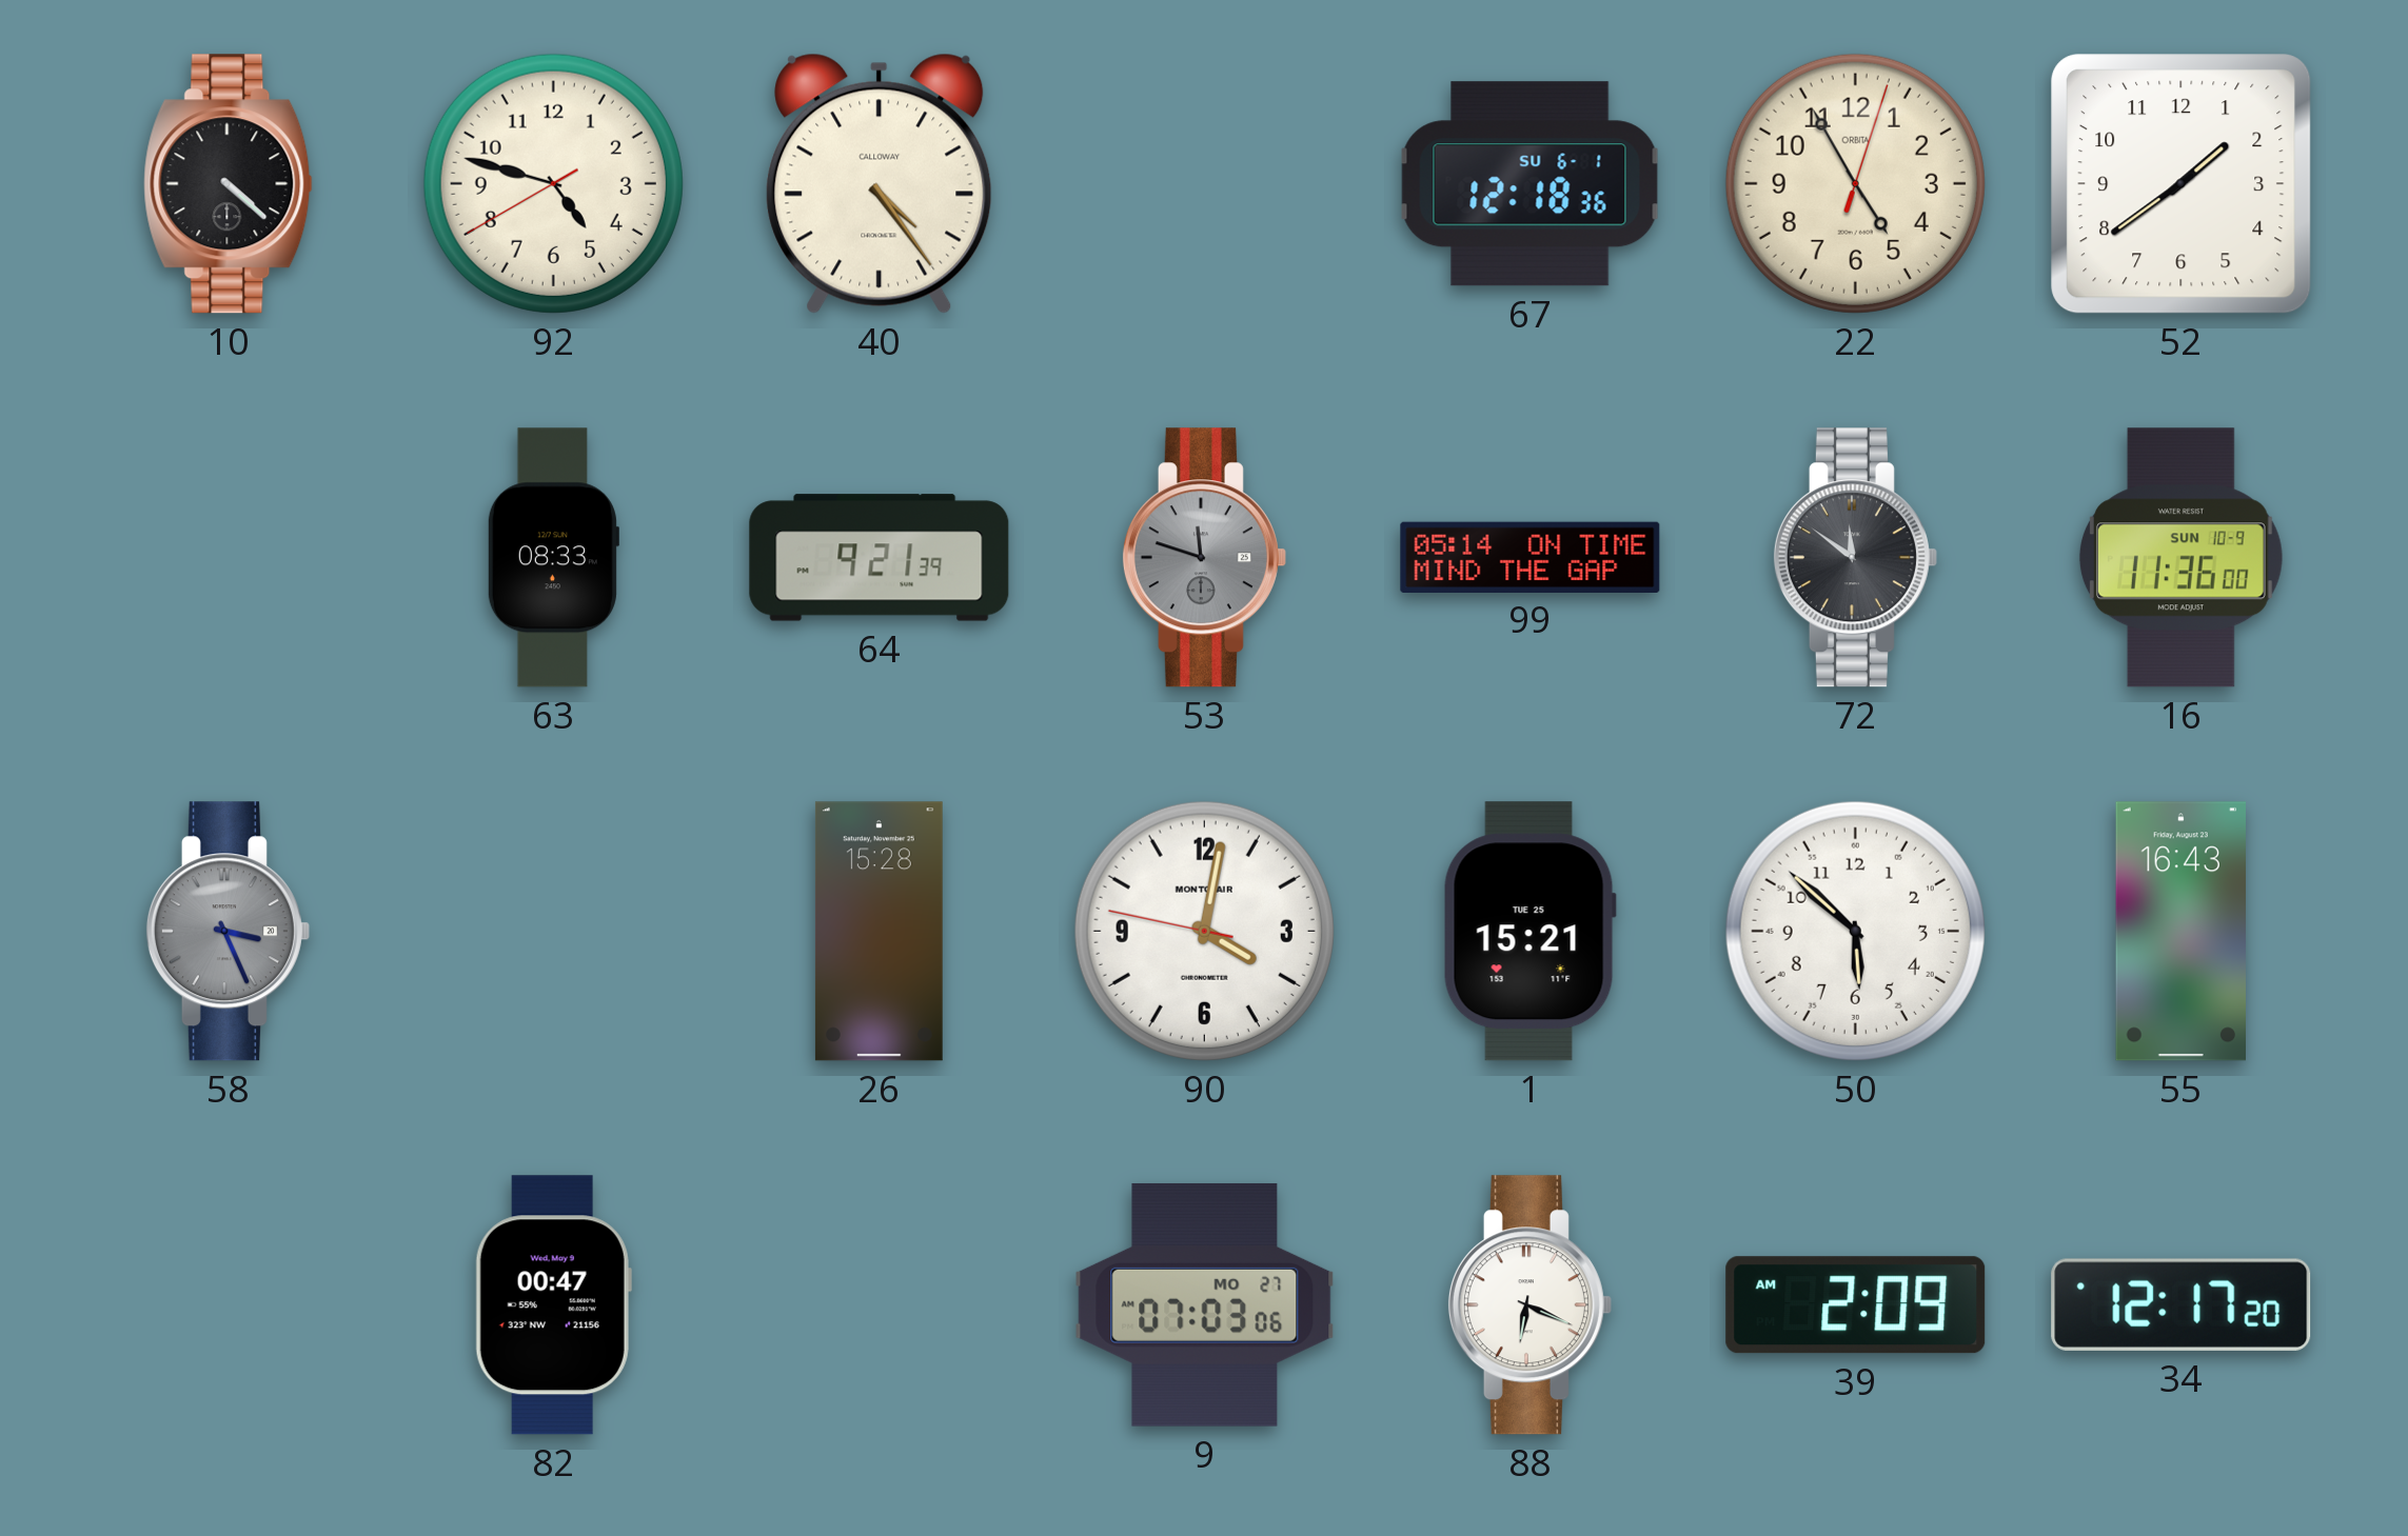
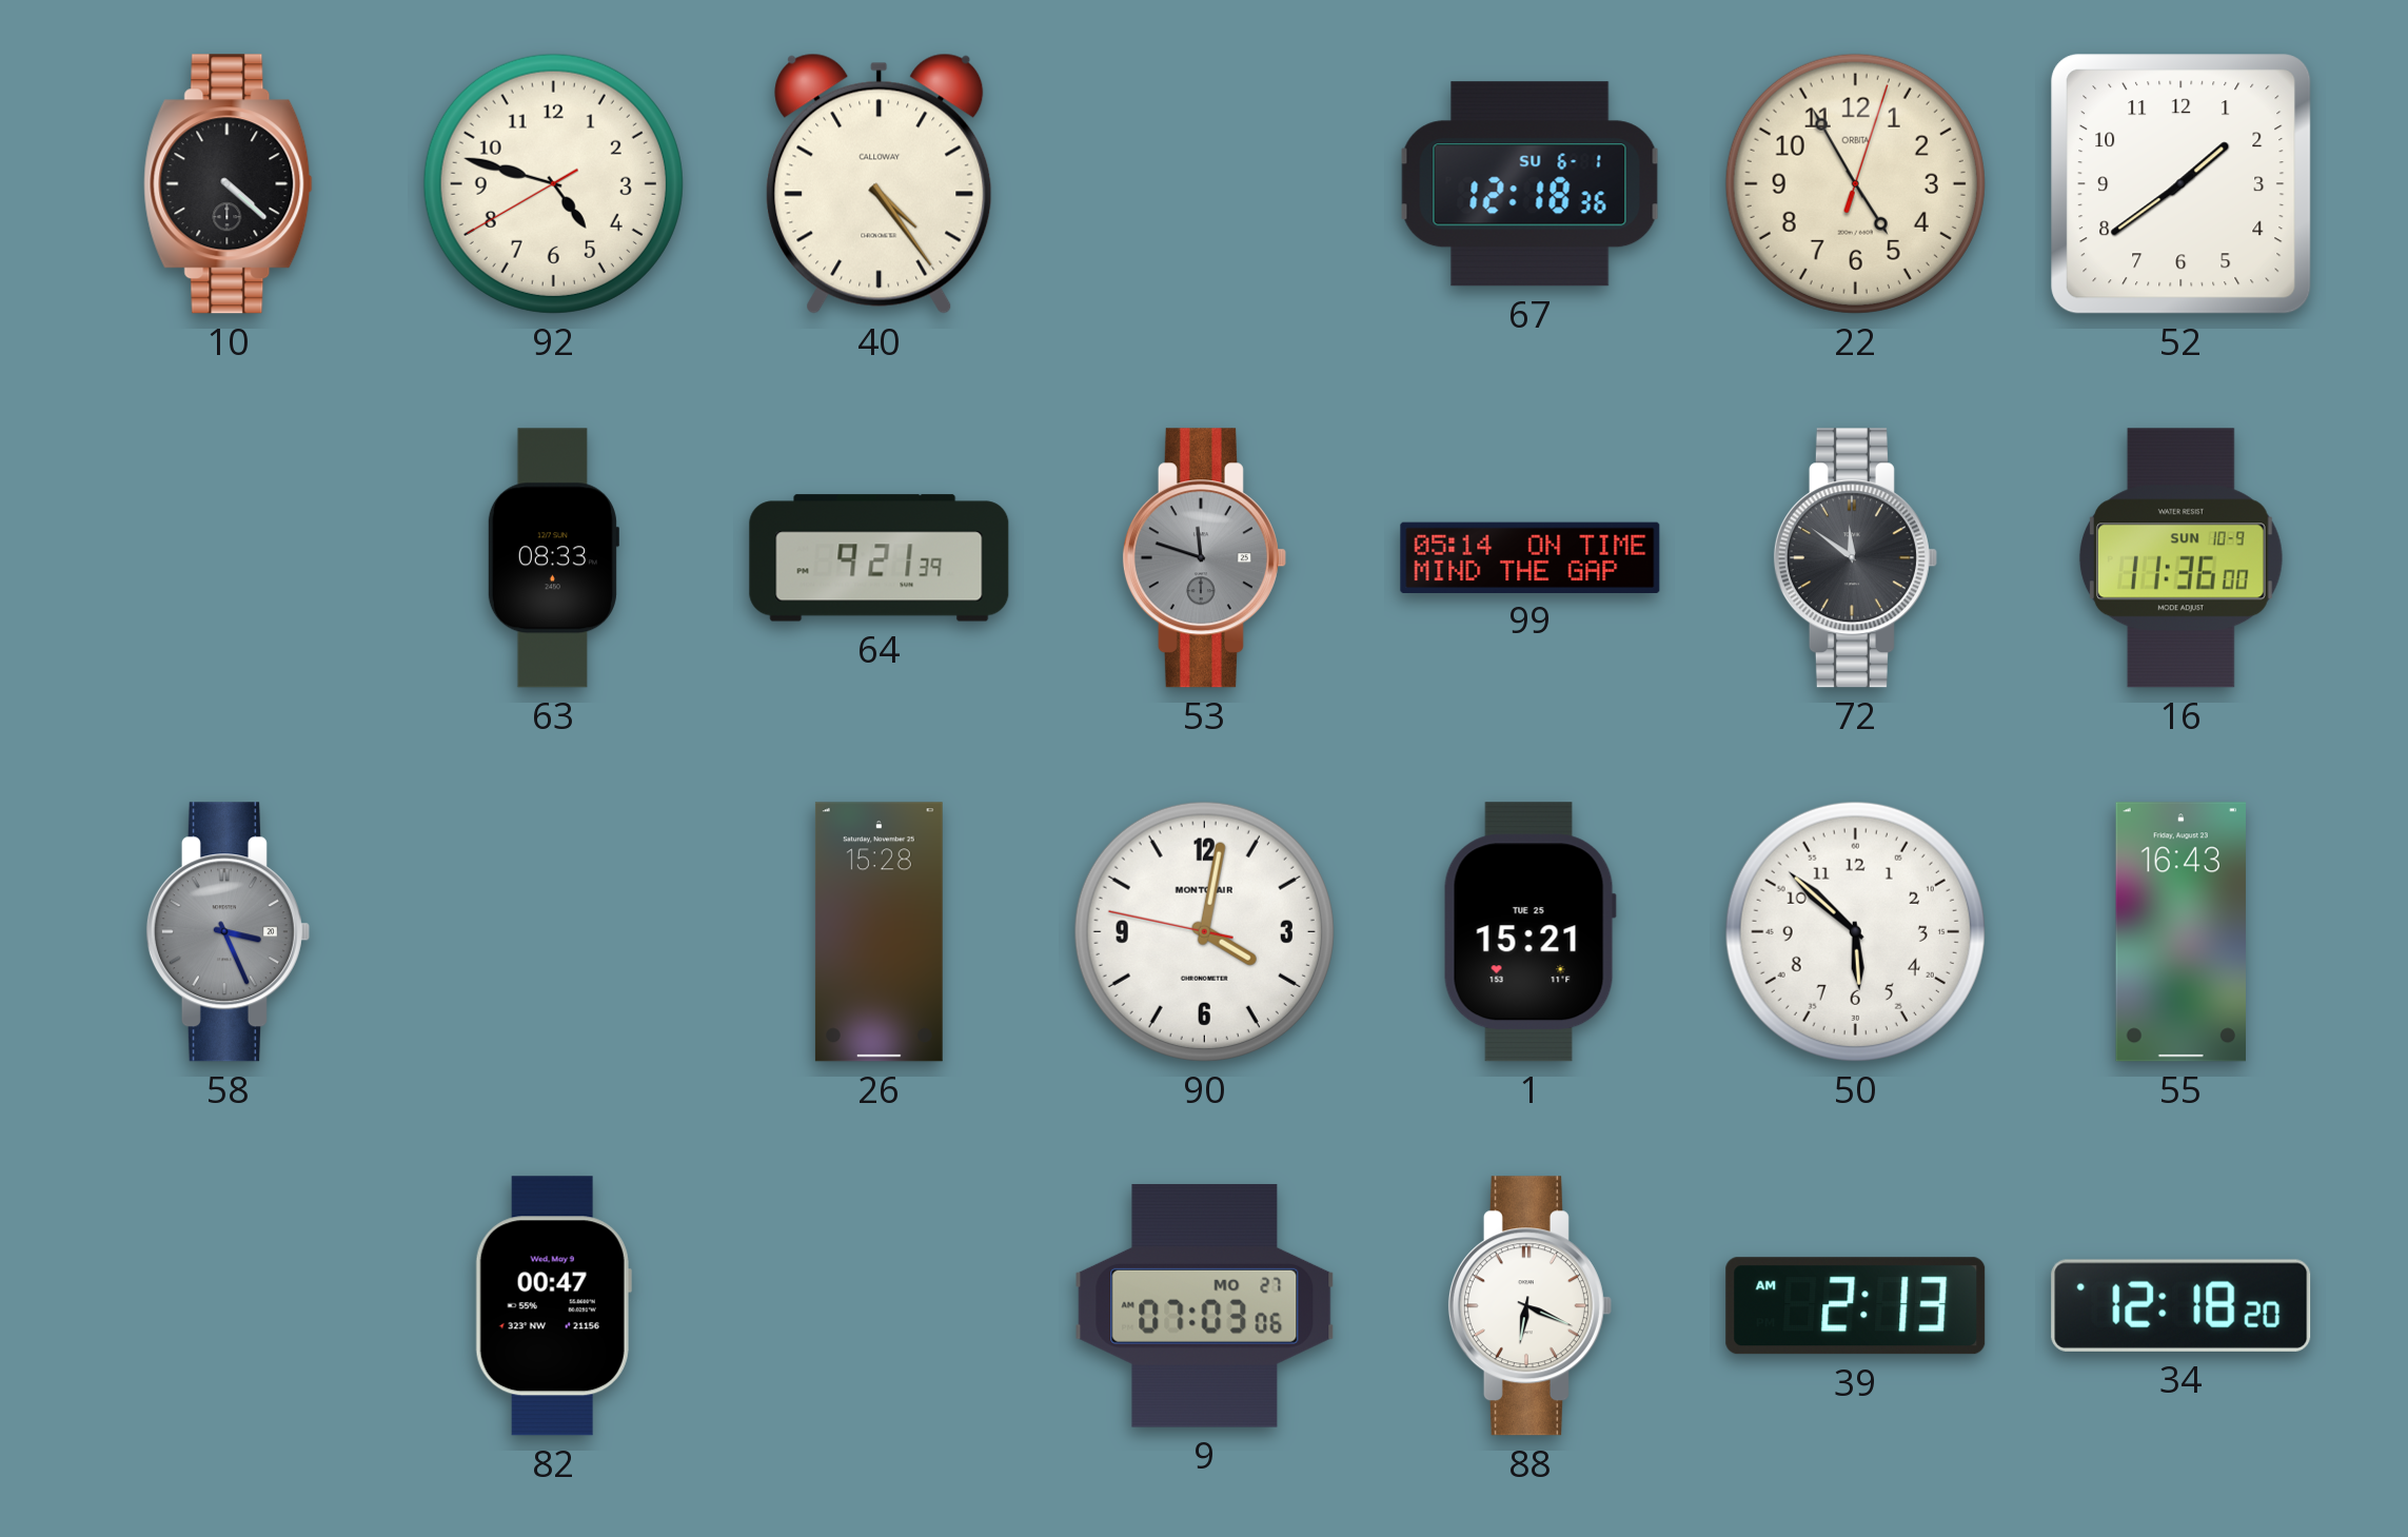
39: 2:09 -> 2:13
34: 12:17 -> 12:18
